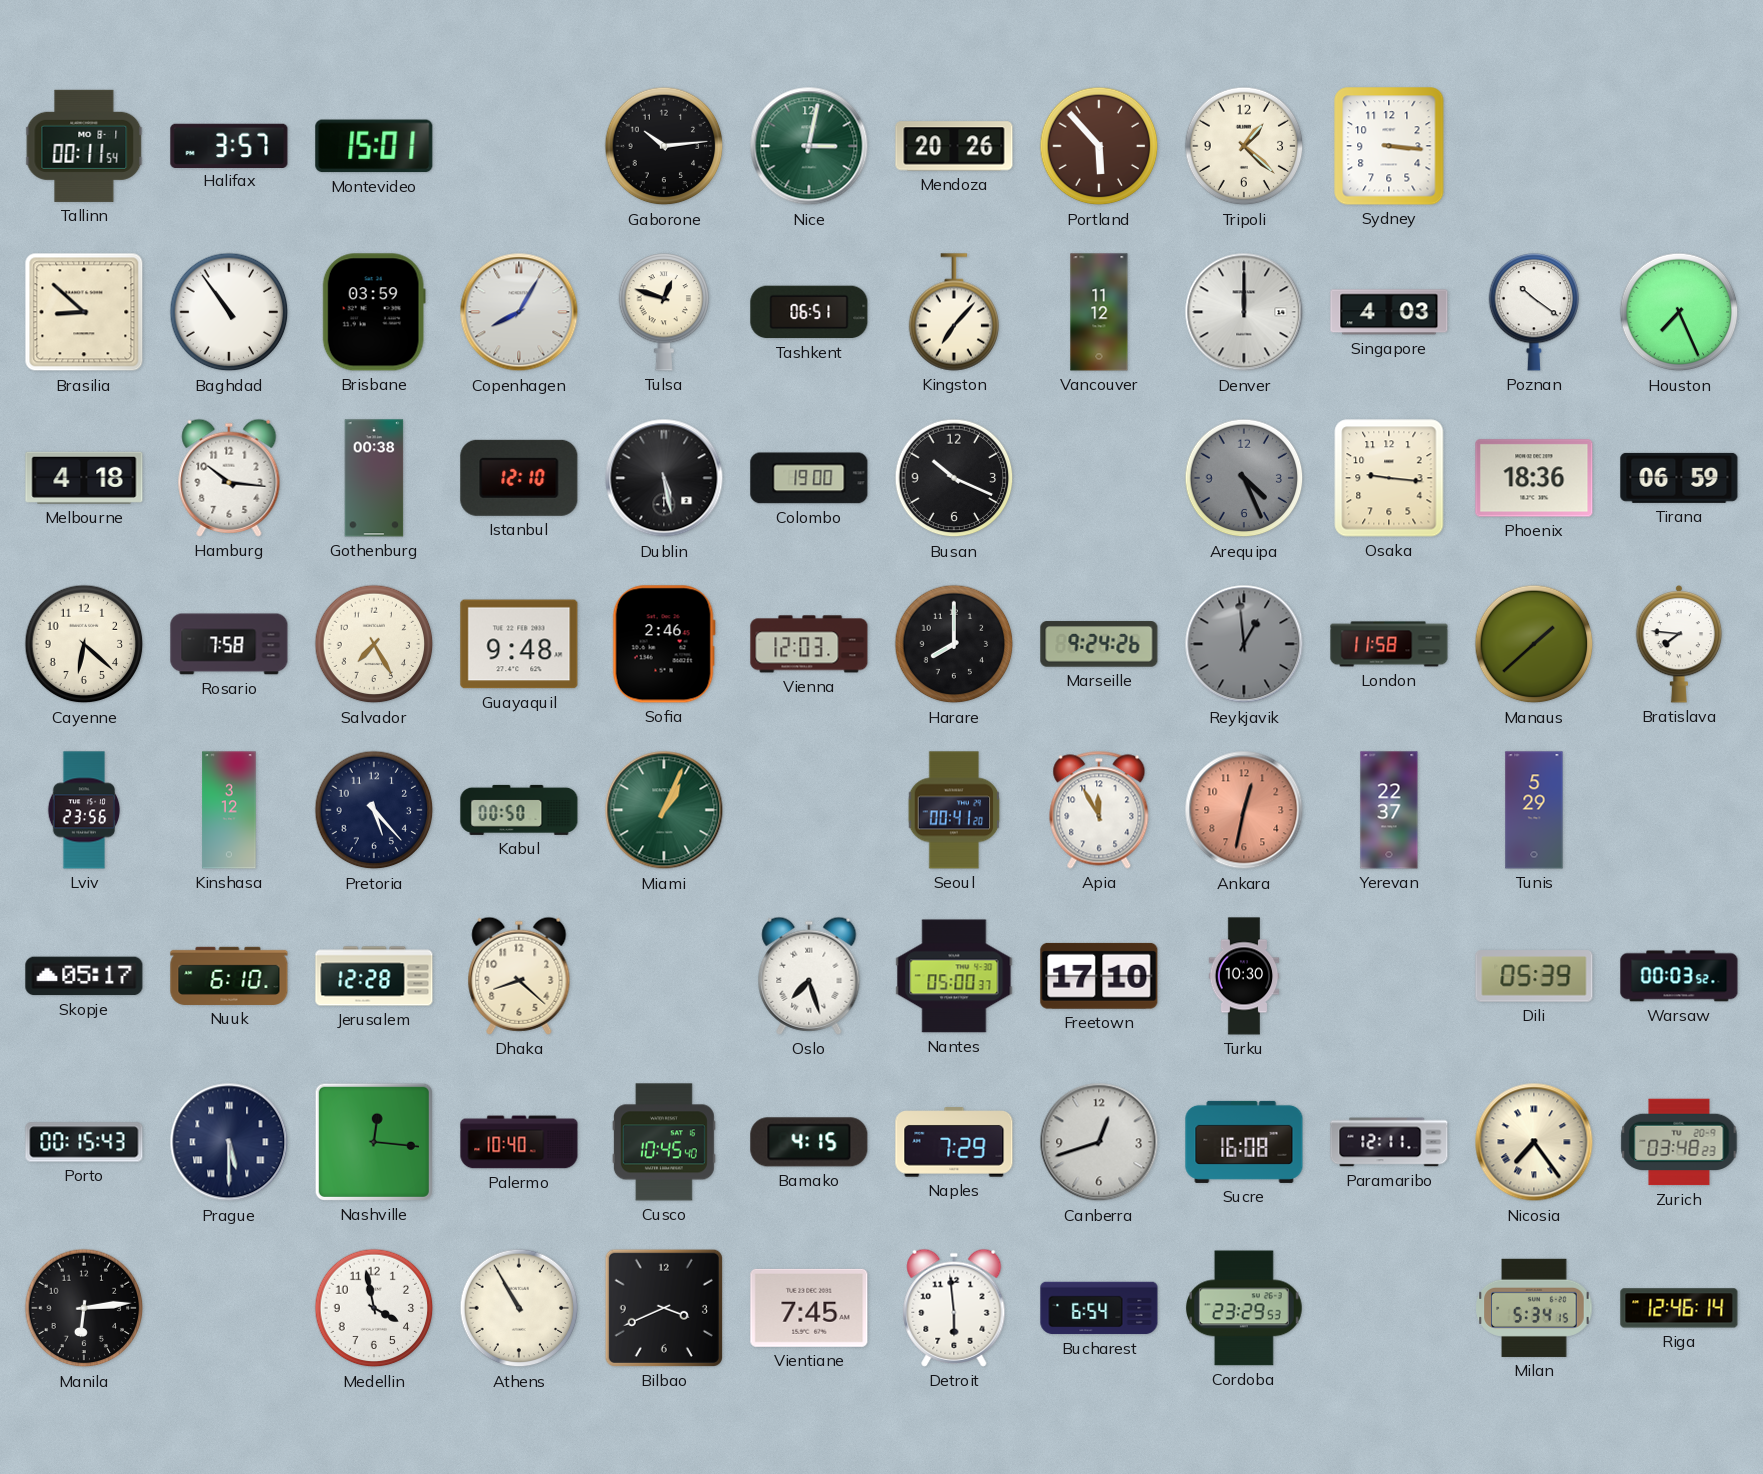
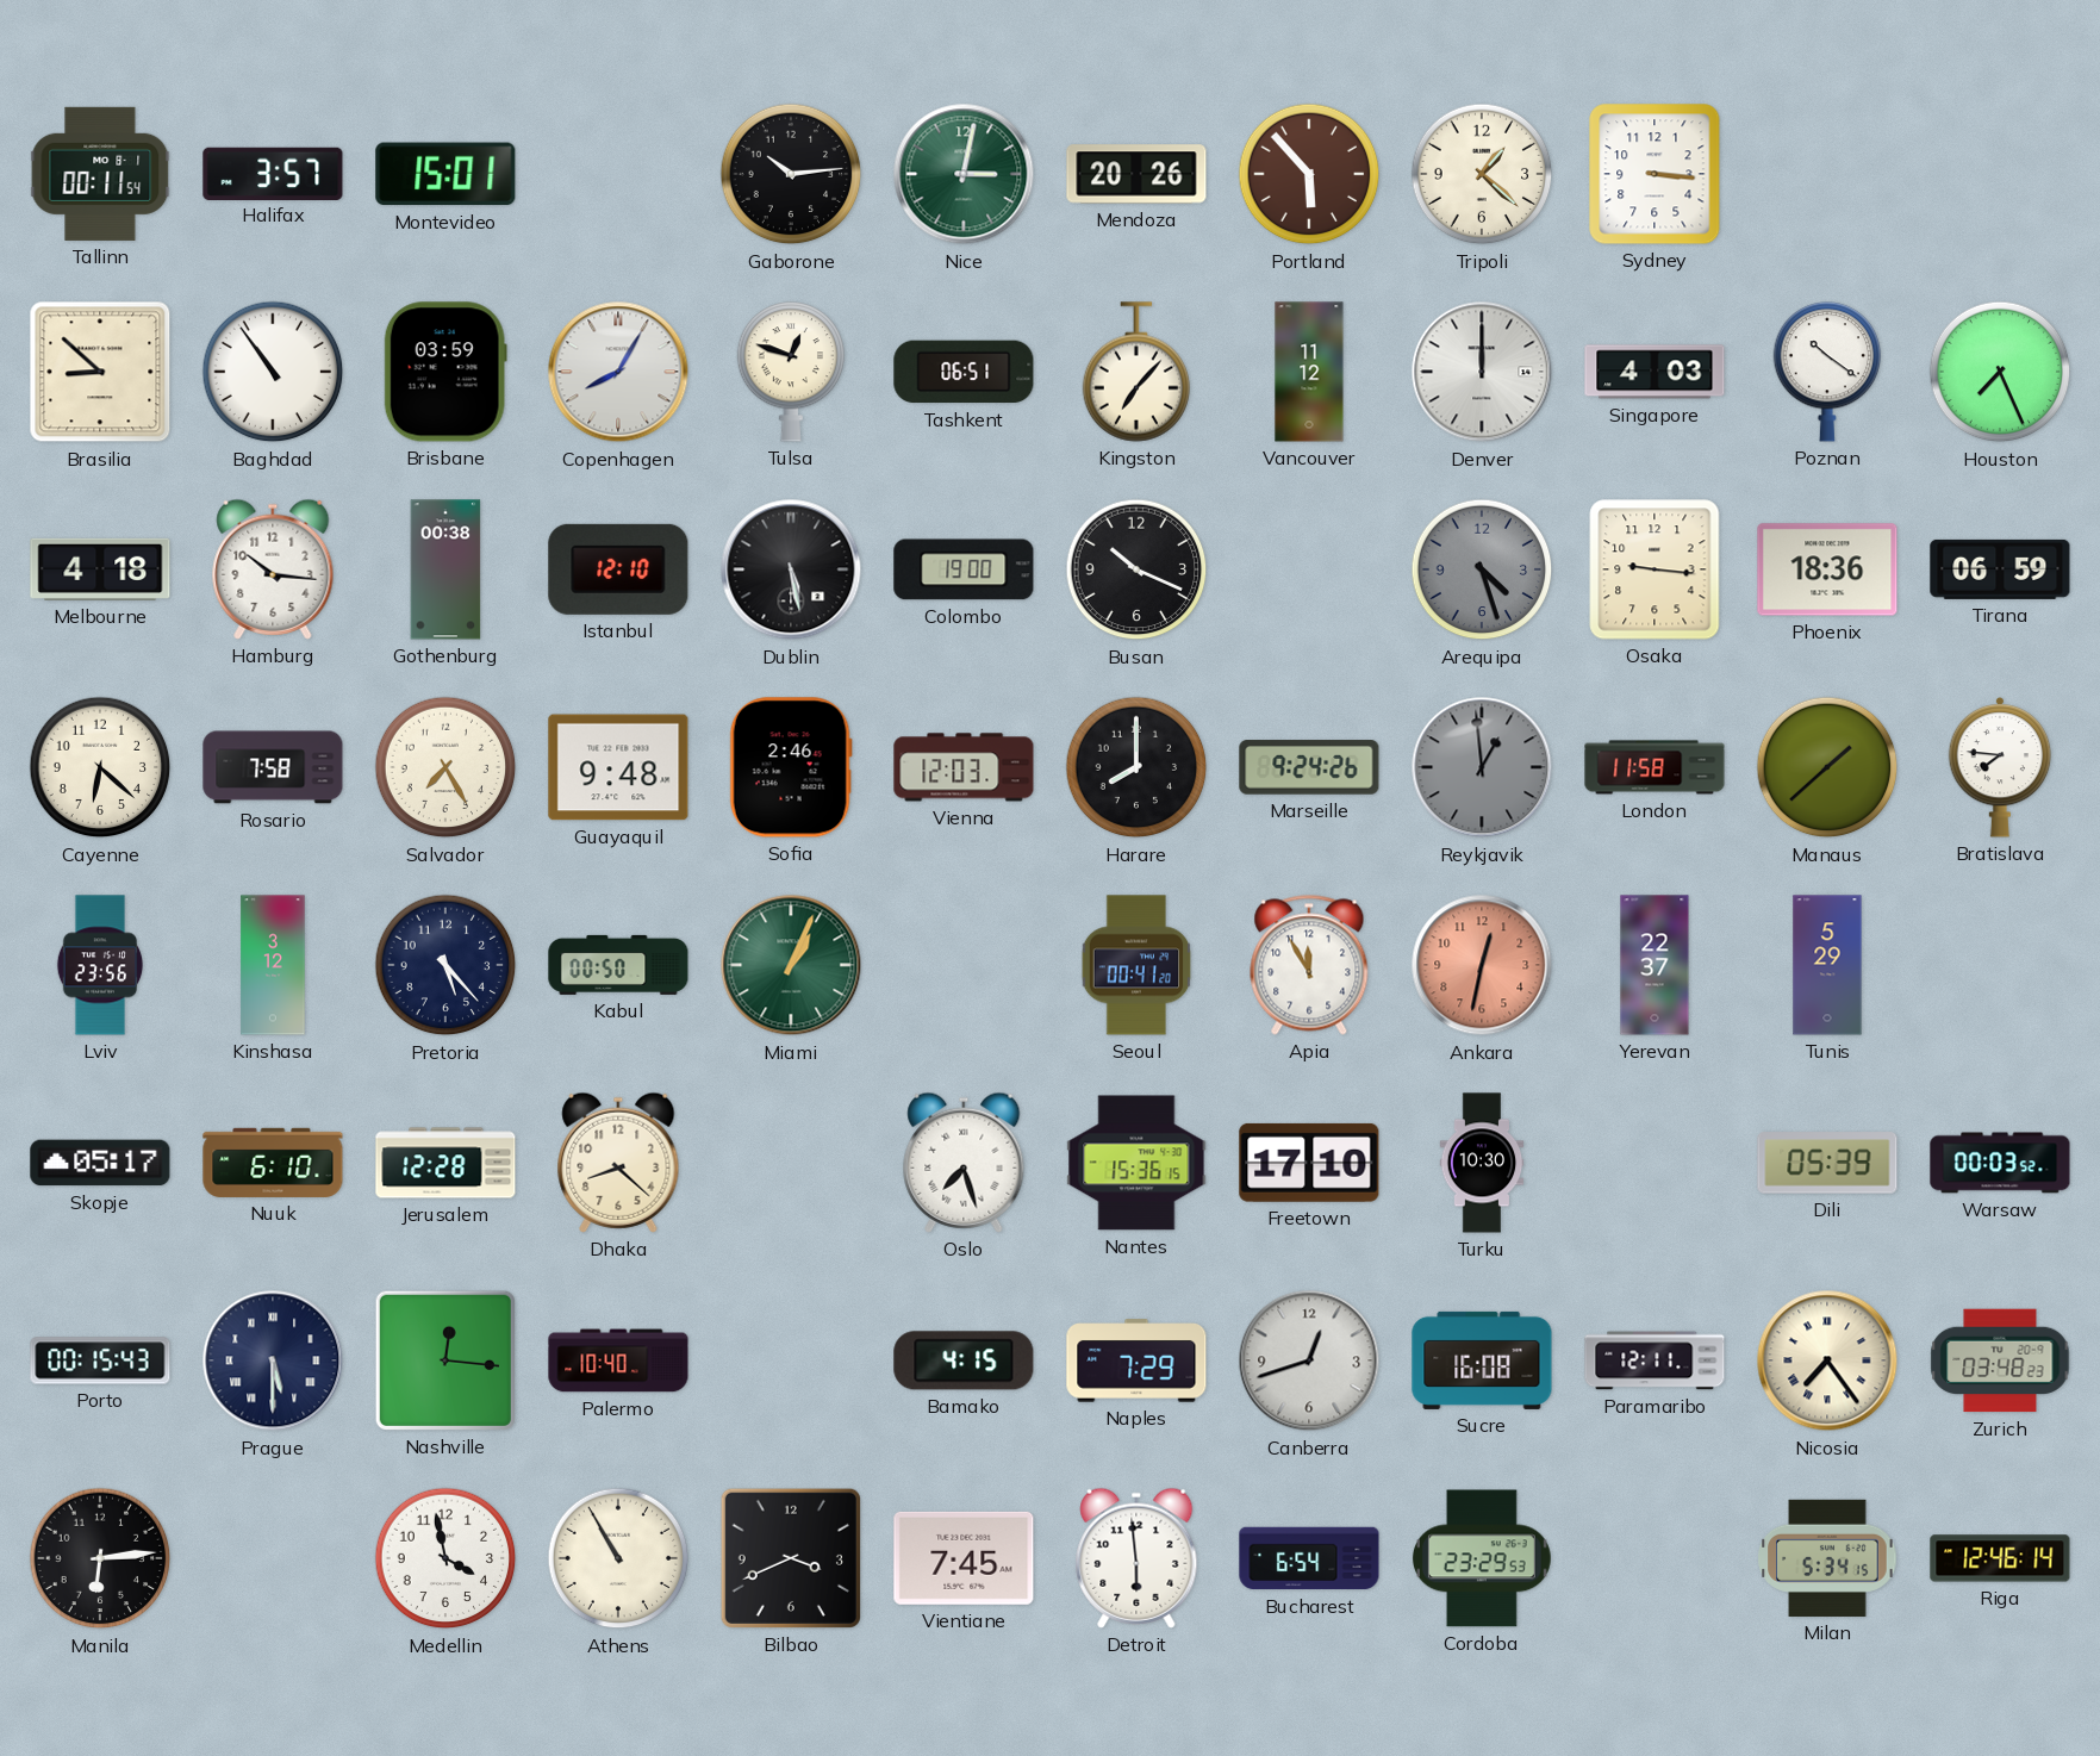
Arequipa: 4:26 -> 4:27
Nantes: 05:00 -> 15:36
Cusco: 10:45 -> none
